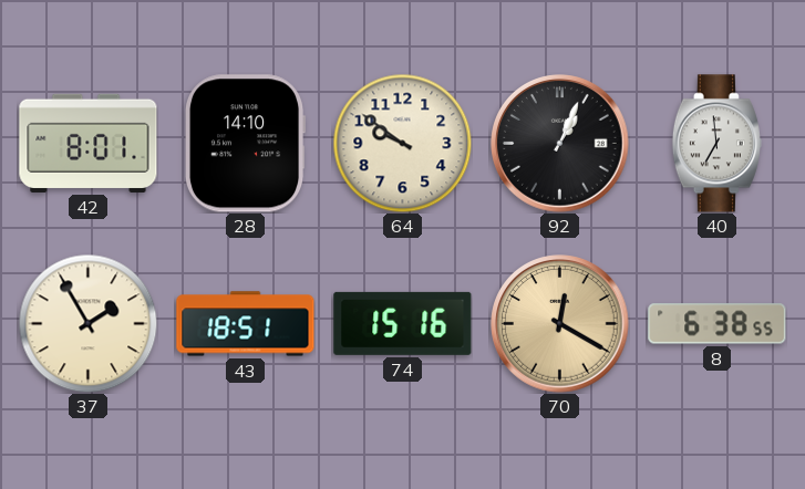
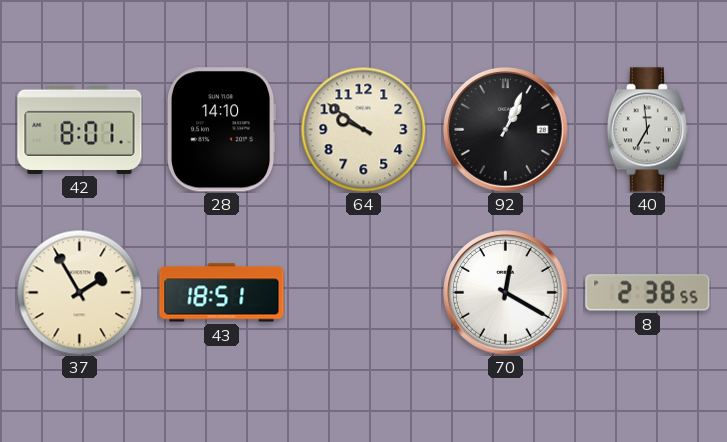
74: 15:16 -> none
70 dial: champagne -> white
8: 6:38 -> 2:38
